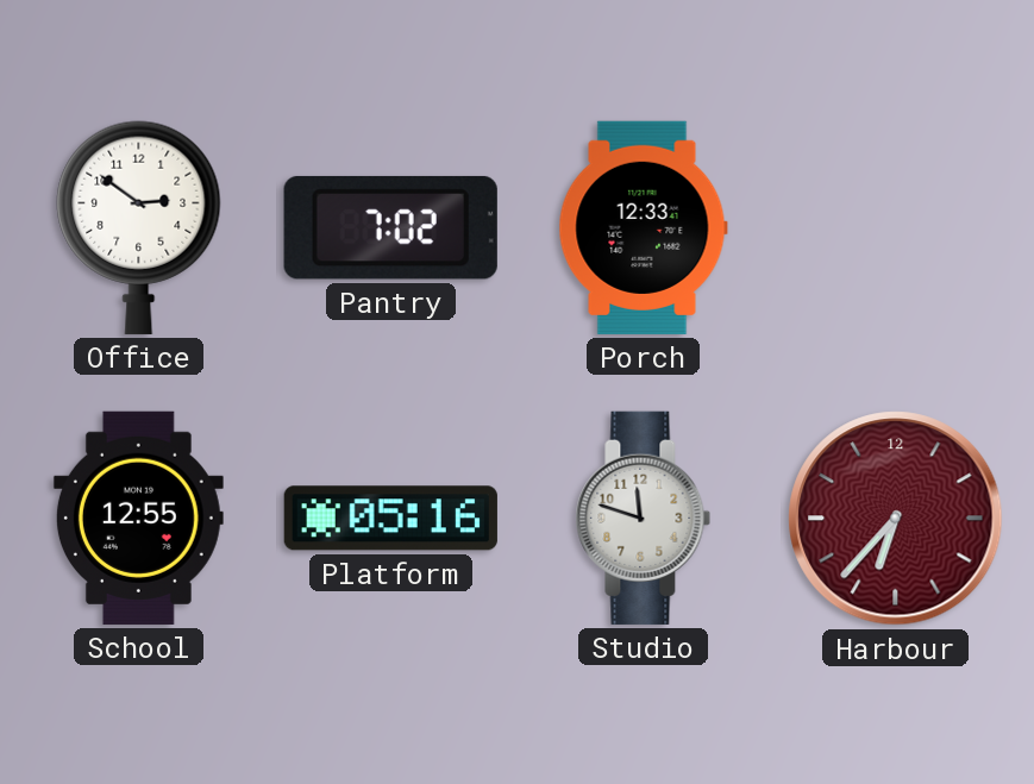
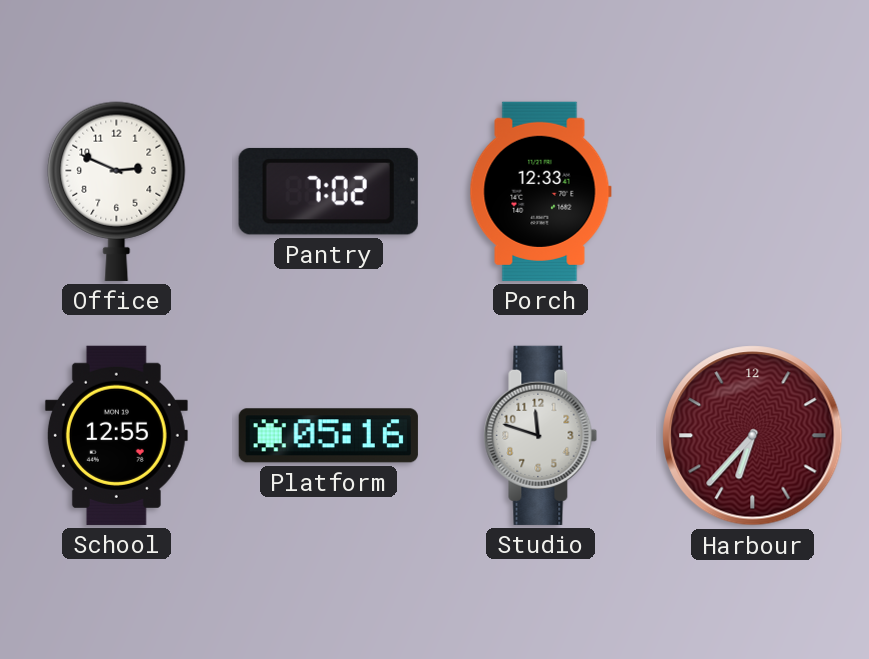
Office: 2:51 -> 2:49
